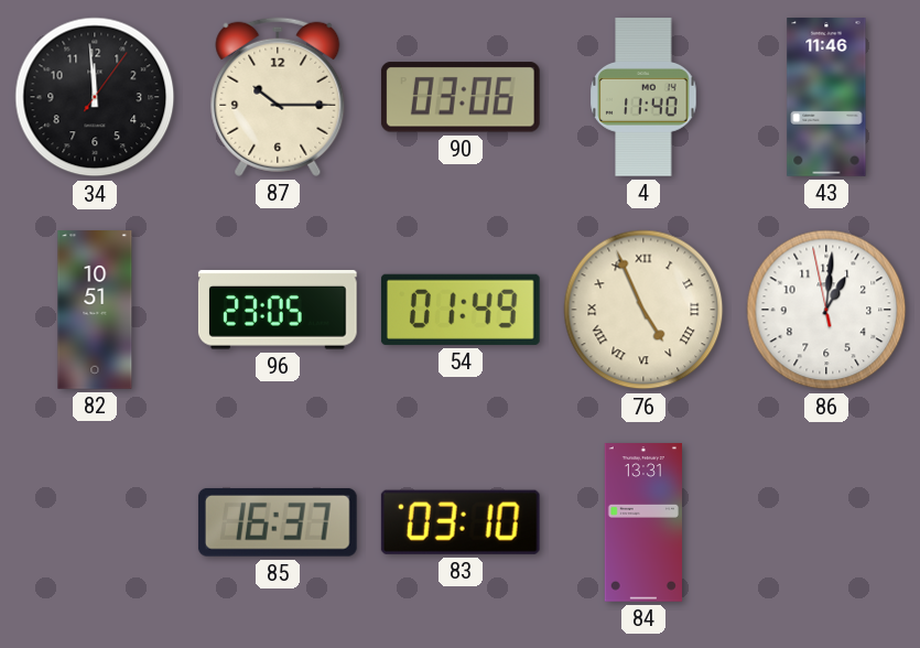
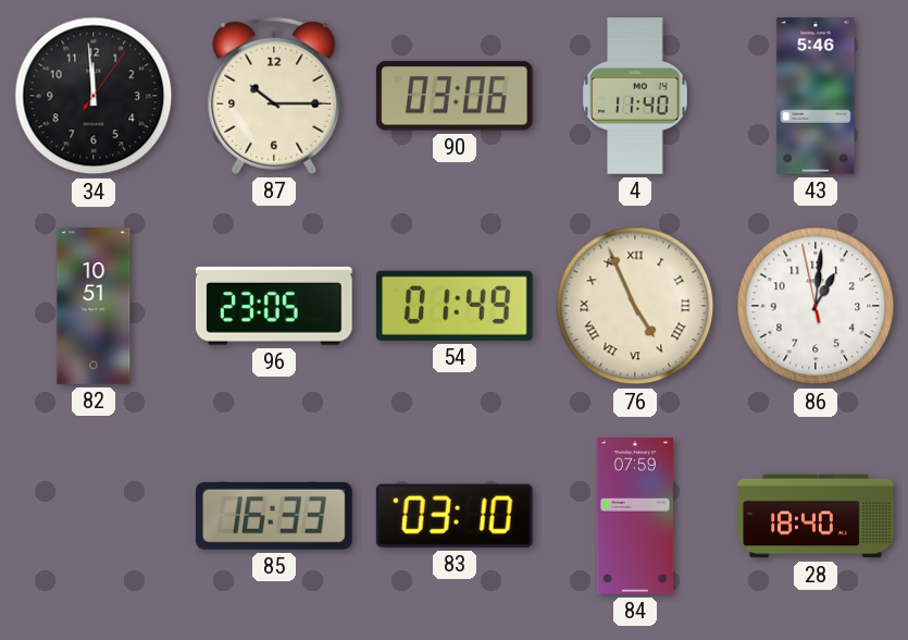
43: 11:46 -> 5:46
85: 16:37 -> 16:33
84: 13:31 -> 07:59
28: none -> 18:40
